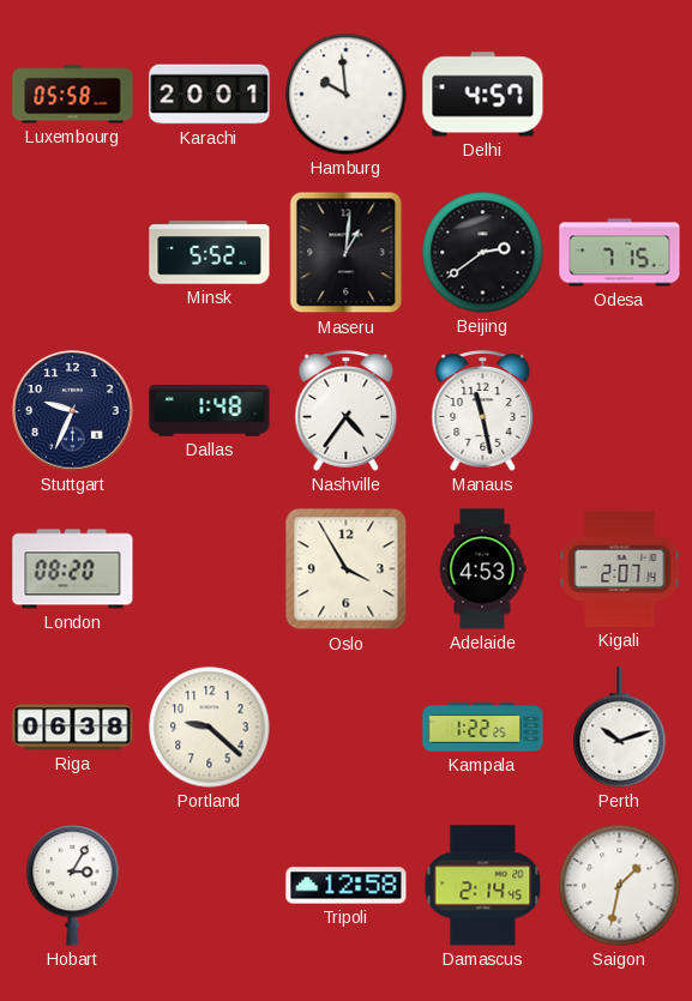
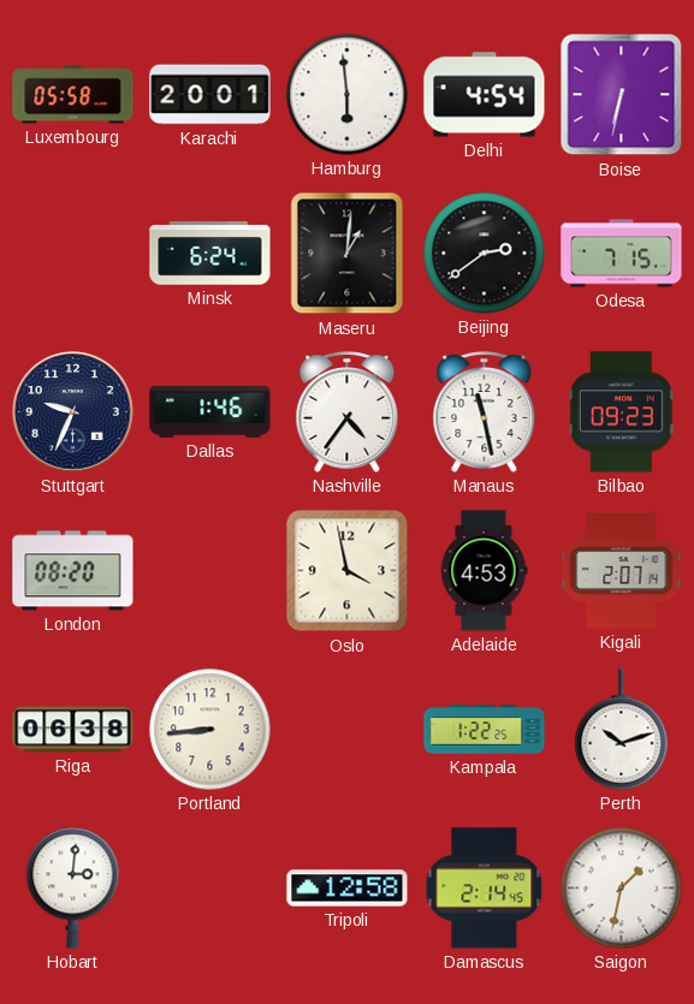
Hamburg: 9:59 -> 5:59
Delhi: 4:57 -> 4:54
Boise: none -> 6:32
Minsk: 5:52 -> 6:24
Dallas: 1:48 -> 1:46
Bilbao: none -> 09:23
Oslo: 3:55 -> 3:58
Portland: 9:22 -> 8:44
Hobart: 3:05 -> 3:01
